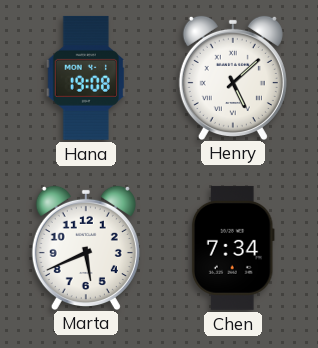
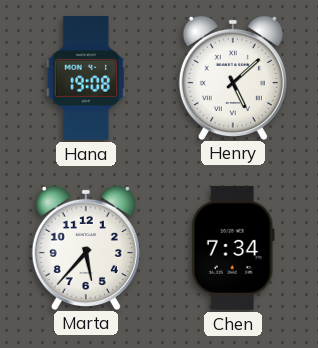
Marta: 5:41 -> 5:37
